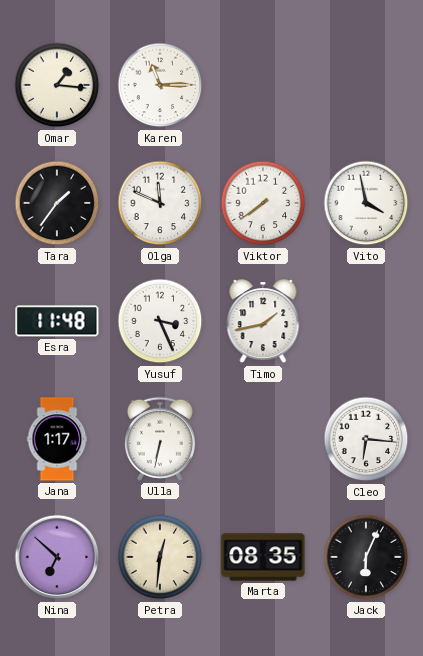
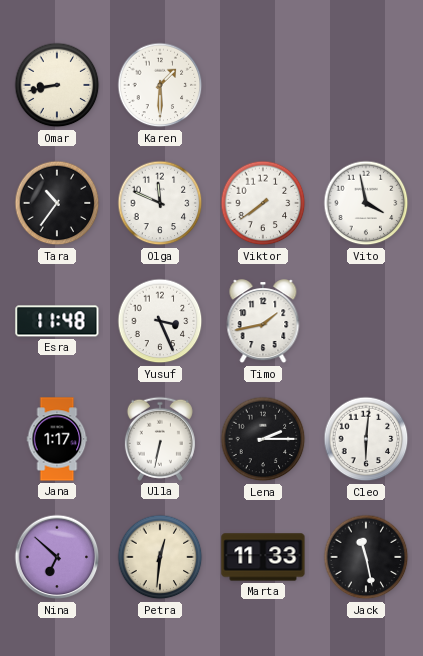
Omar: 1:16 -> 8:43
Karen: 11:15 -> 1:30
Tara: 1:36 -> 10:36
Lena: none -> 2:15
Cleo: 6:16 -> 6:01
Marta: 08:35 -> 11:33
Jack: 6:04 -> 11:28
